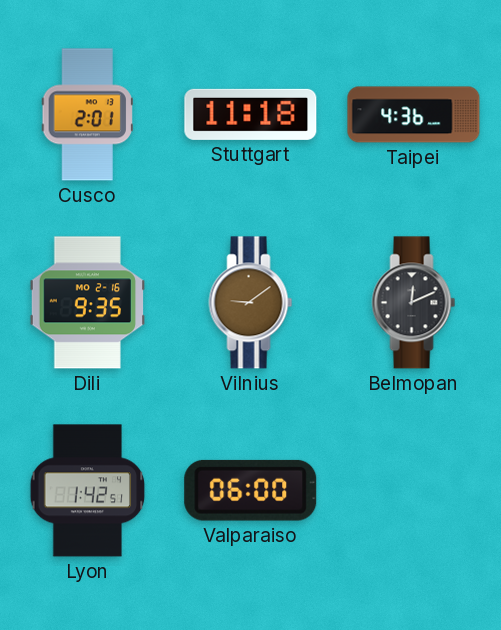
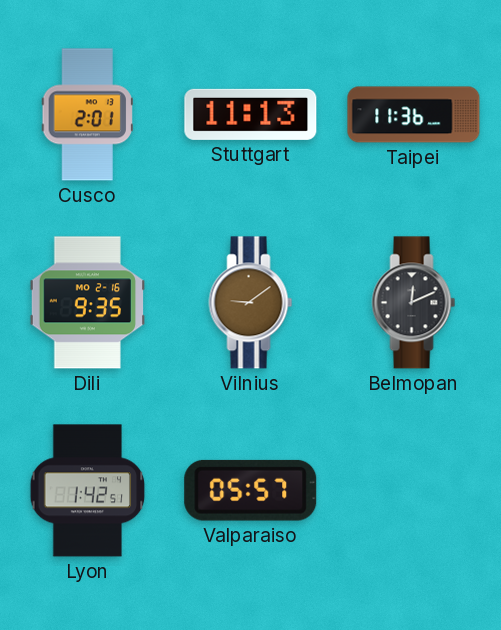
Stuttgart: 11:18 -> 11:13
Taipei: 4:36 -> 11:36
Valparaiso: 06:00 -> 05:57
